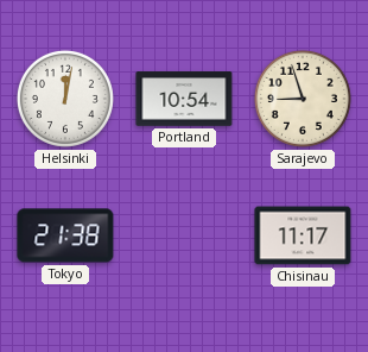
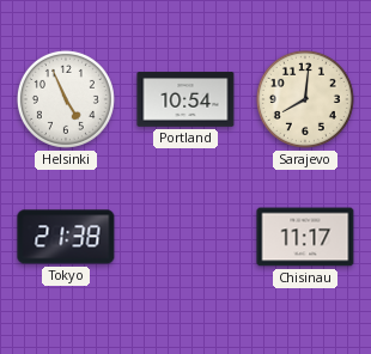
Helsinki: 12:02 -> 4:56
Sarajevo: 8:57 -> 8:01
